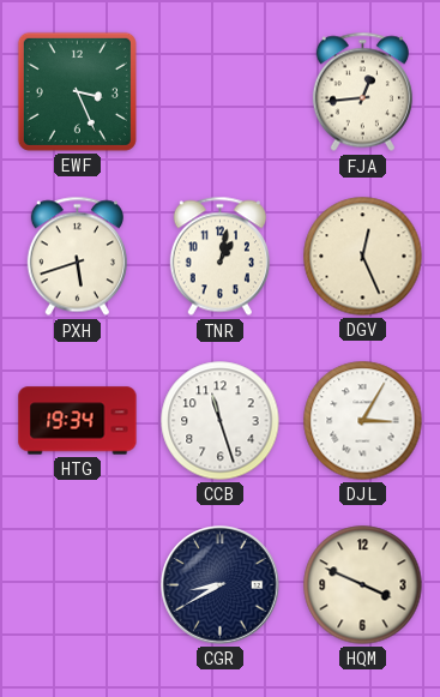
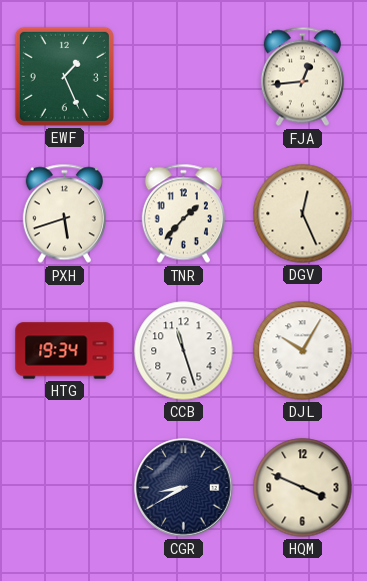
EWF: 3:26 -> 1:26
TNR: 1:02 -> 1:37
DJL: 3:05 -> 10:05
